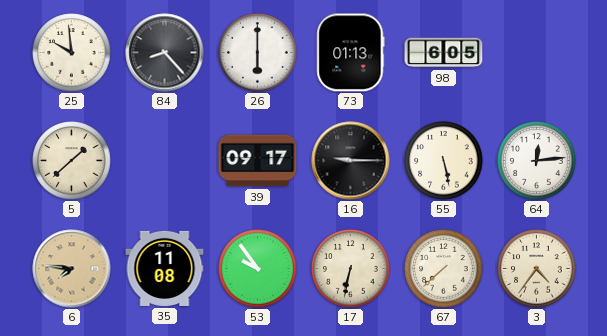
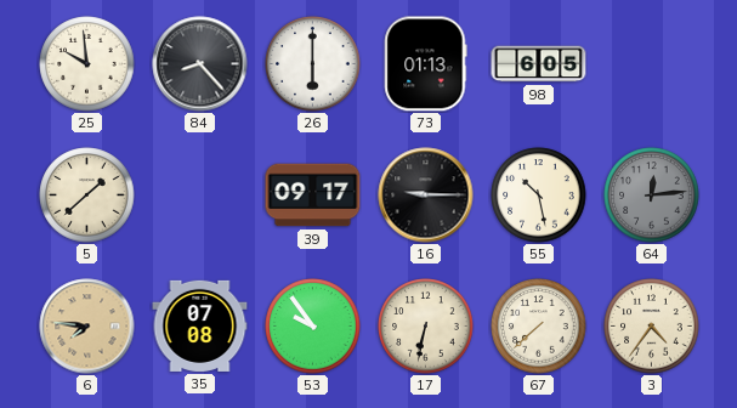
55: 5:28 -> 10:28
64 dial: white -> grey
35: 11:08 -> 07:08
